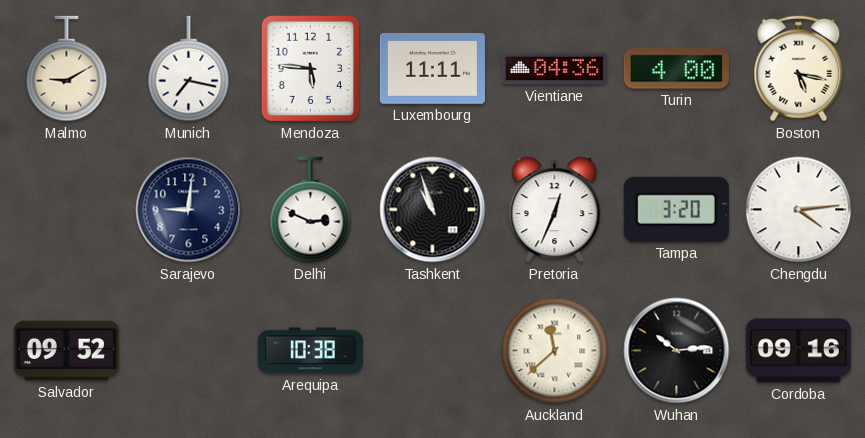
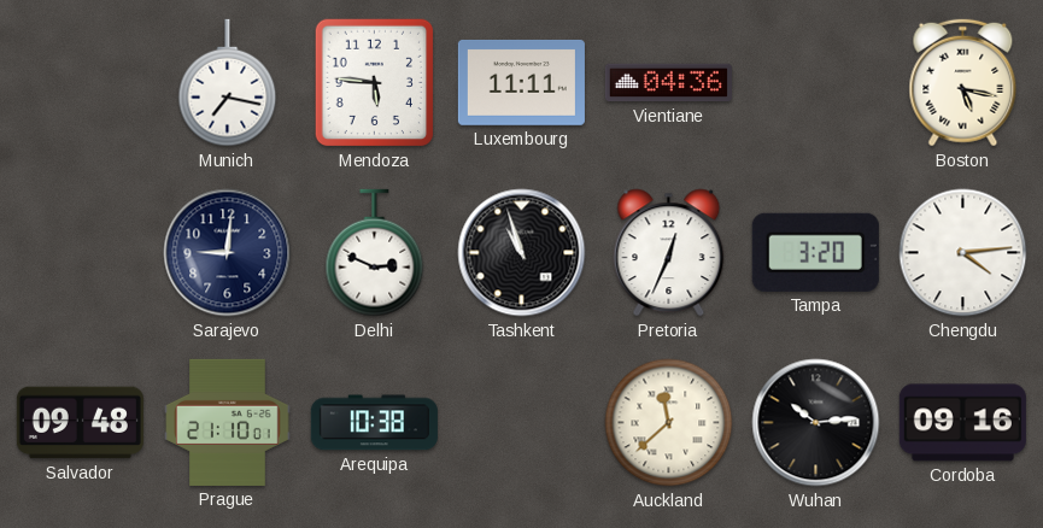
Malmo: 9:10 -> none
Turin: 4:00 -> none
Salvador: 09:52 -> 09:48
Prague: none -> 21:10
